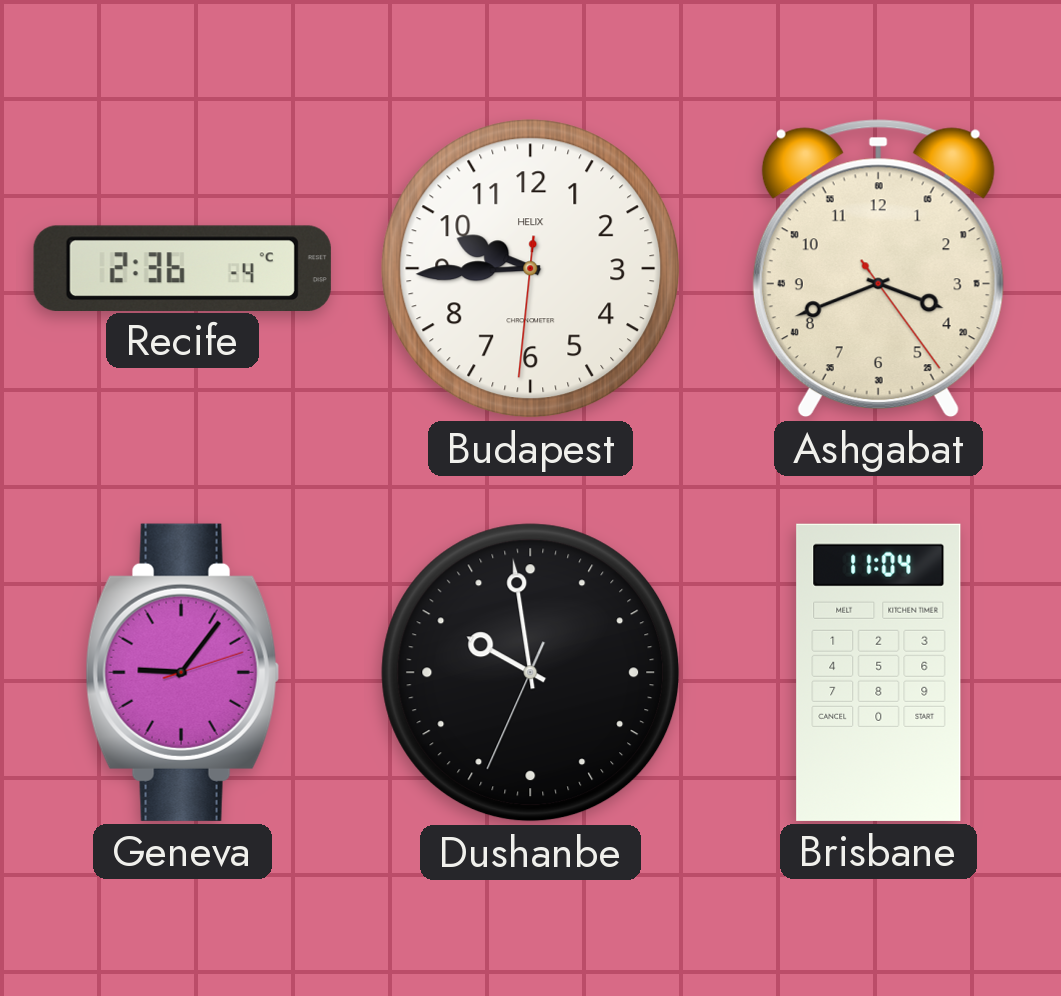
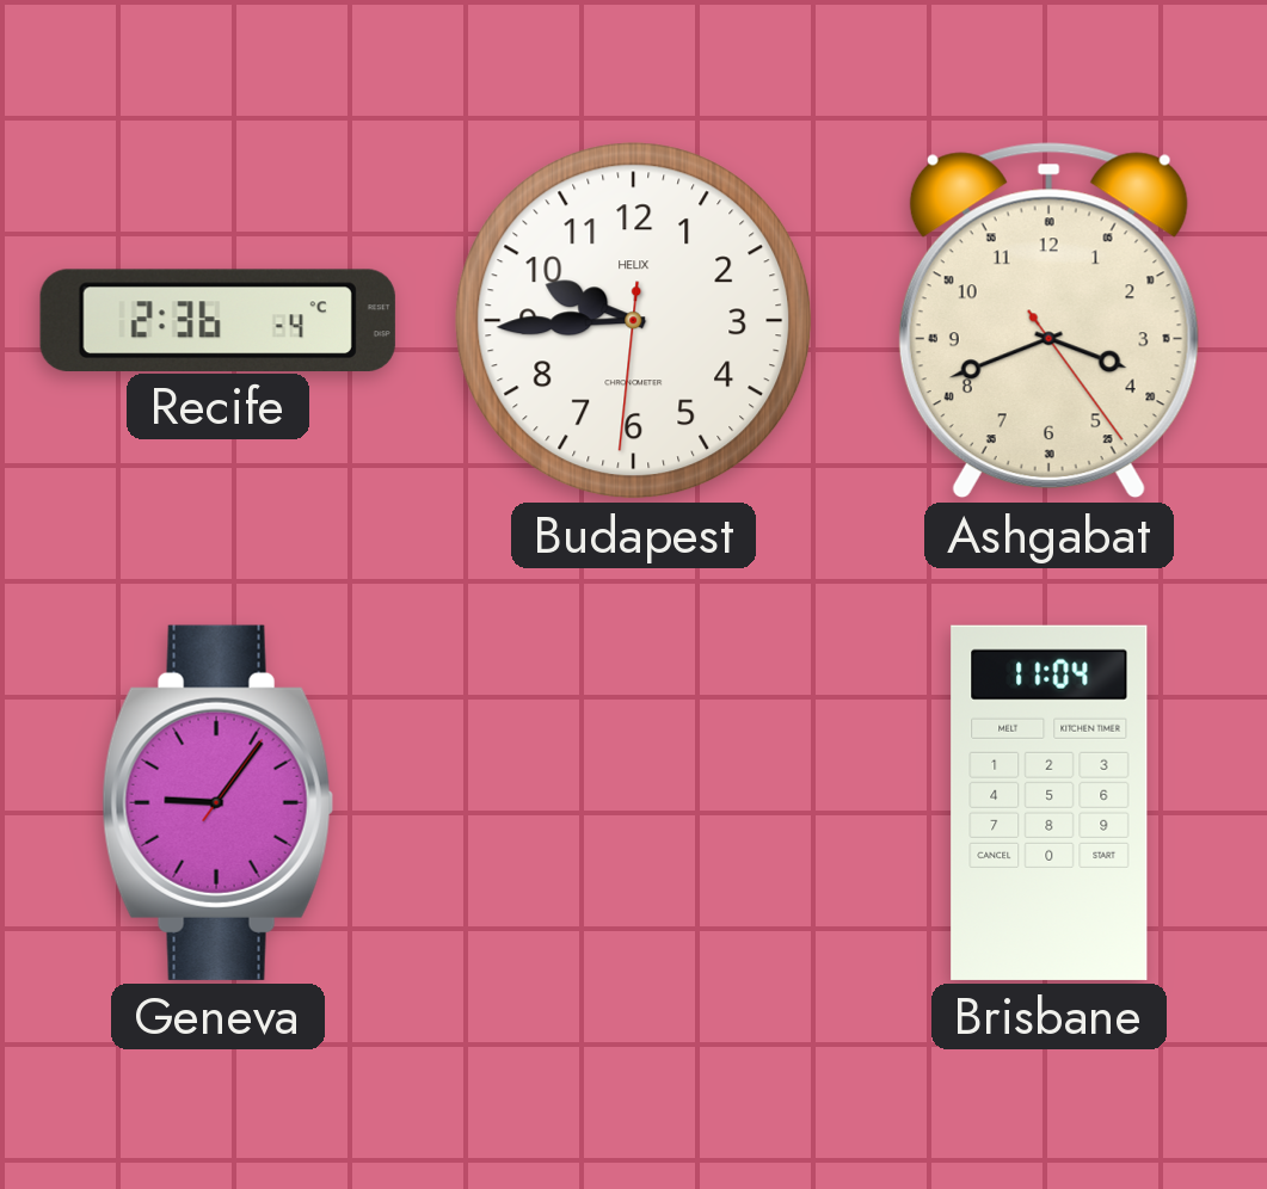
Geneva: 9:06:12 -> 9:06:06
Dushanbe: 9:58 -> none
